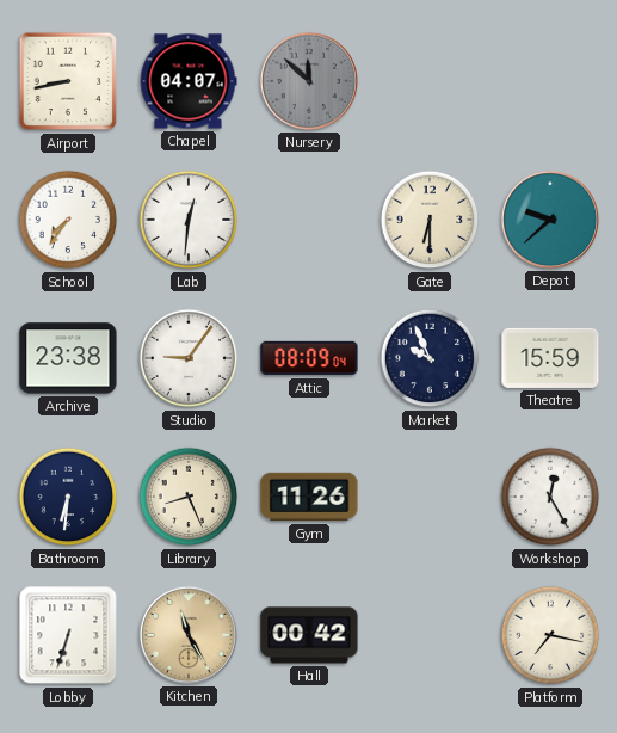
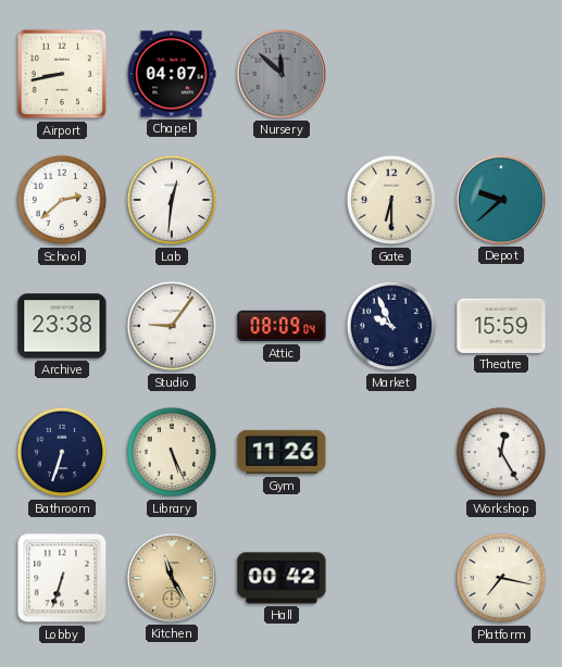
School: 7:36 -> 2:38
Bathroom: 6:31 -> 6:33
Library: 8:26 -> 5:26
